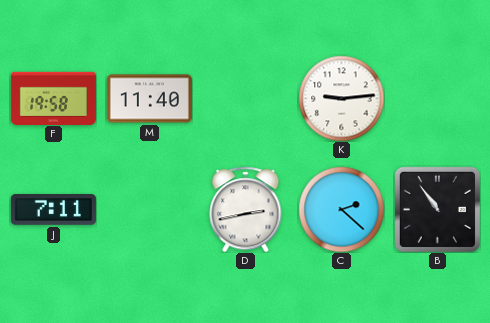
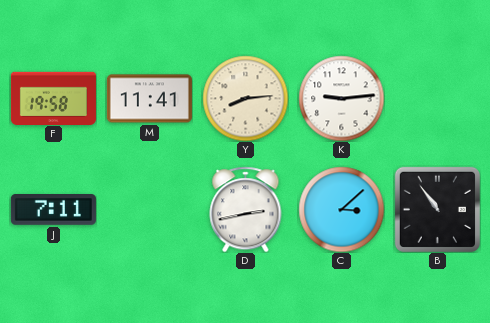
M: 11:40 -> 11:41
Y: none -> 8:14
C: 2:22 -> 3:08
